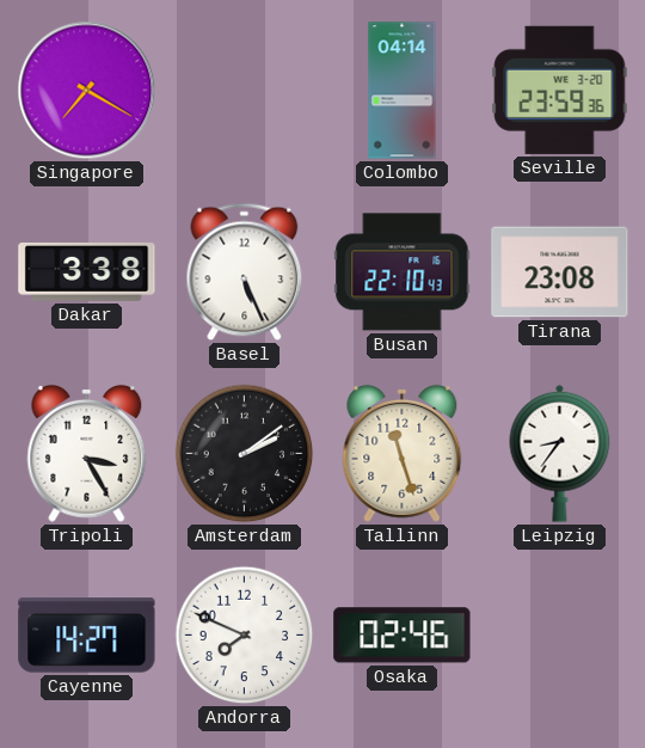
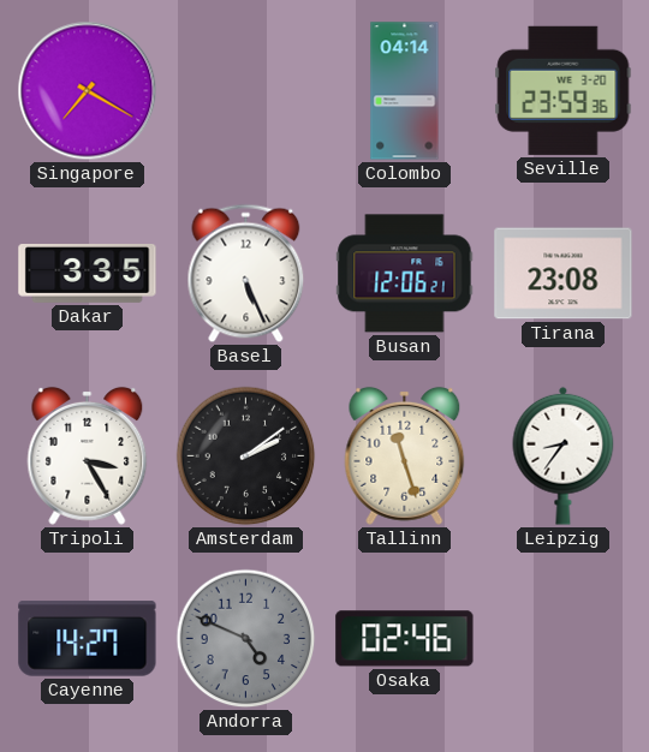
Dakar: 3:38 -> 3:35
Busan: 22:10 -> 12:06
Andorra: 7:49 -> 4:49
Andorra dial: white -> grey
